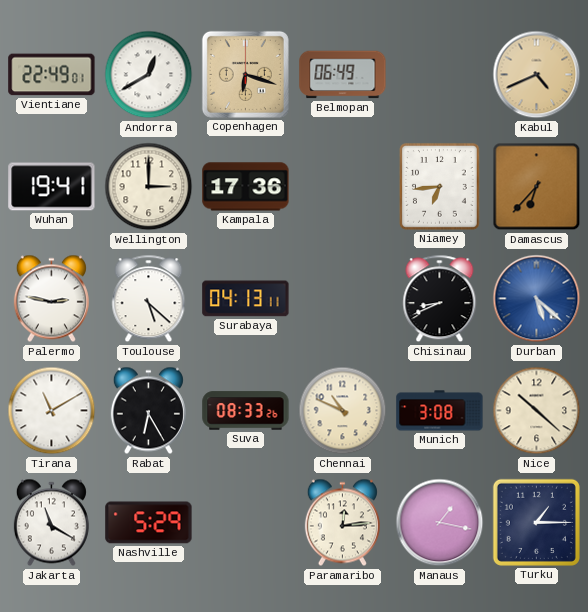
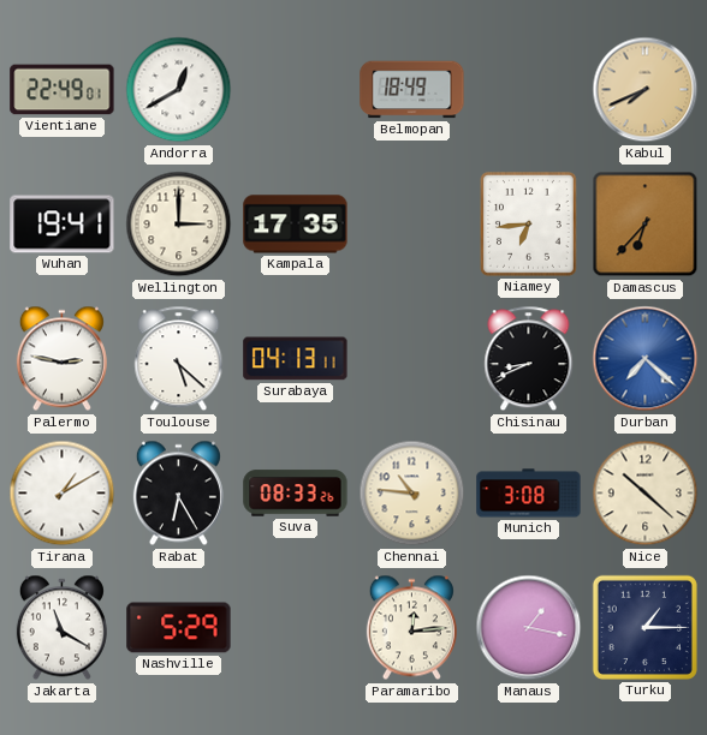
Copenhagen: 6:18 -> none
Belmopan: 06:49 -> 18:49
Kabul: 4:41 -> 7:41
Kampala: 17:36 -> 17:35
Durban: 5:22 -> 7:22
Tirana: 11:10 -> 1:10
Chennai: 10:49 -> 10:46
